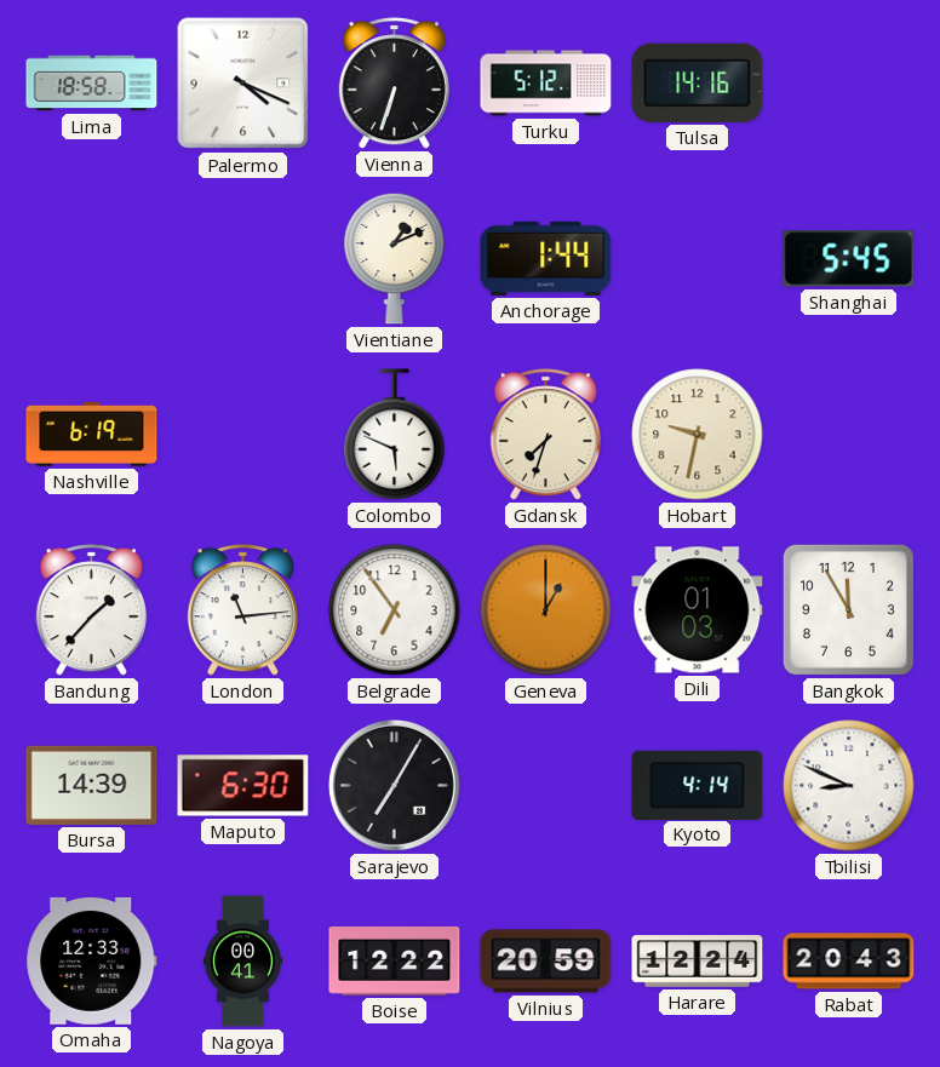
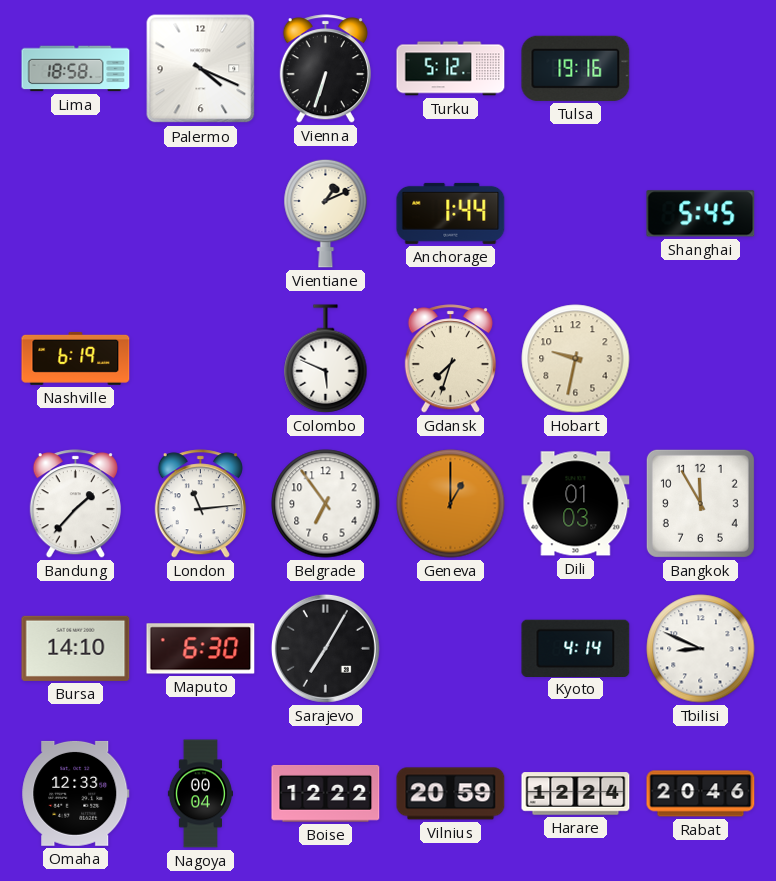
Tulsa: 14:16 -> 19:16
Bursa: 14:39 -> 14:10
Nagoya: 00:41 -> 00:04
Rabat: 20:43 -> 20:46
